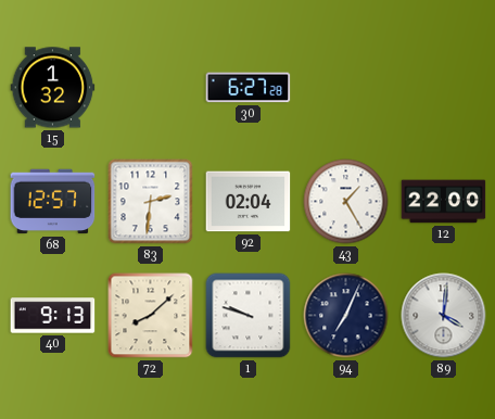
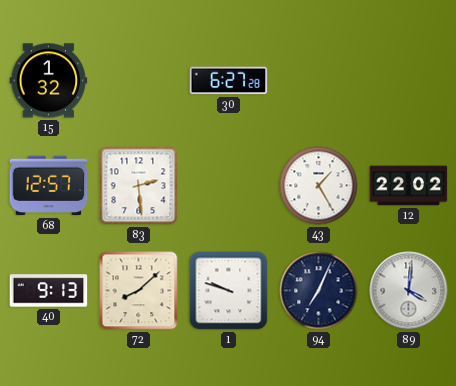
83: 2:31 -> 2:29
92: 02:04 -> none
12: 22:00 -> 22:02
